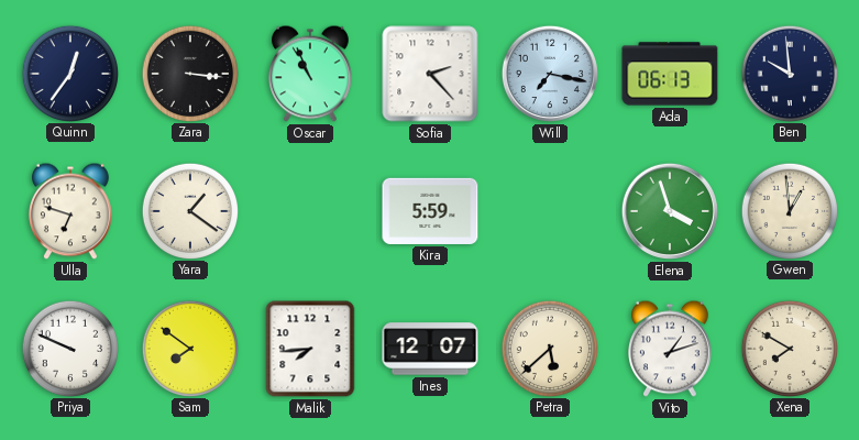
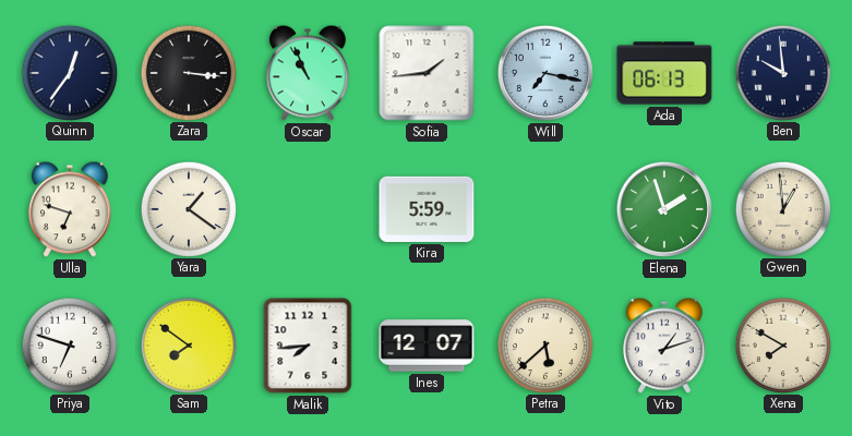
Sofia: 2:23 -> 1:44
Elena: 3:57 -> 1:57
Priya: 9:49 -> 6:48
